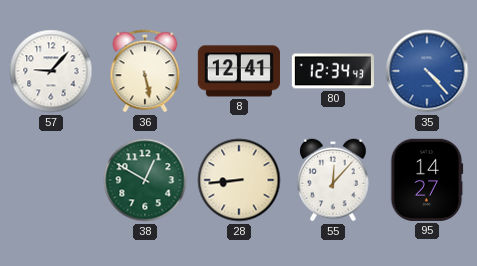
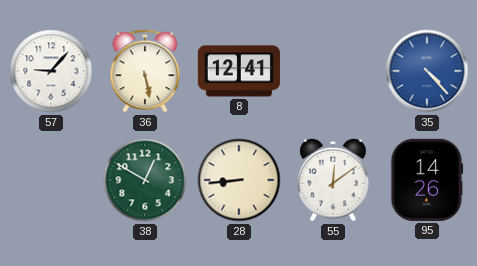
80: 12:34 -> none
55: 12:07 -> 12:09
95: 14:27 -> 14:26
